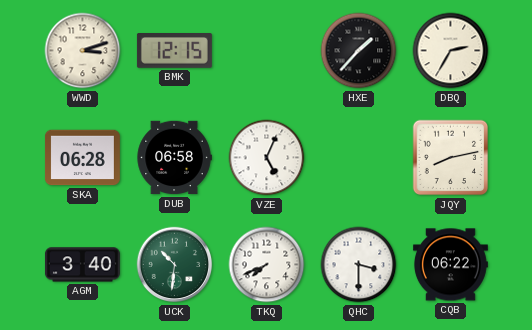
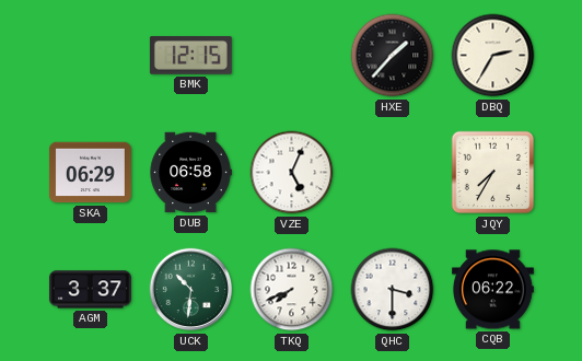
WWD: 3:12 -> none
SKA: 06:28 -> 06:29
JQY: 8:13 -> 7:35
AGM: 3:40 -> 3:37
